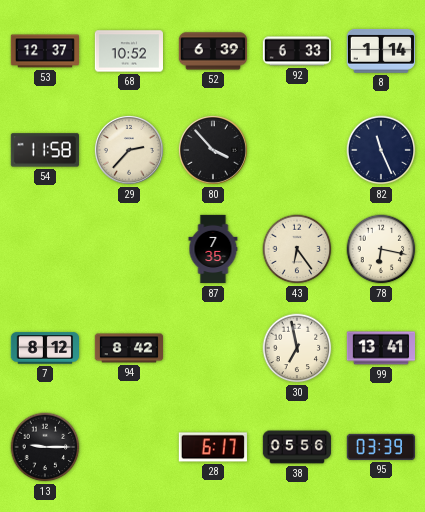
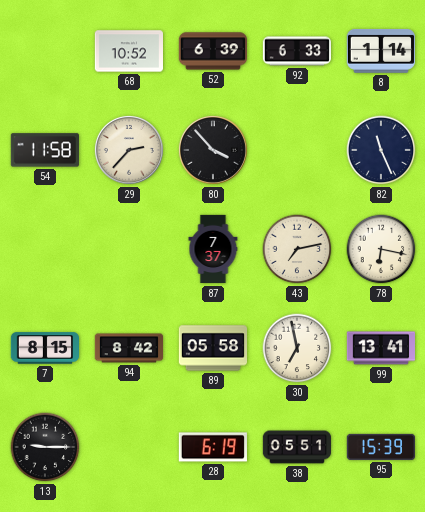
53: 12:37 -> none
87: 7:35 -> 7:37
43: 6:24 -> 7:13
7: 8:12 -> 8:15
89: none -> 05:58
28: 6:17 -> 6:19
38: 05:56 -> 05:51
95: 03:39 -> 15:39
